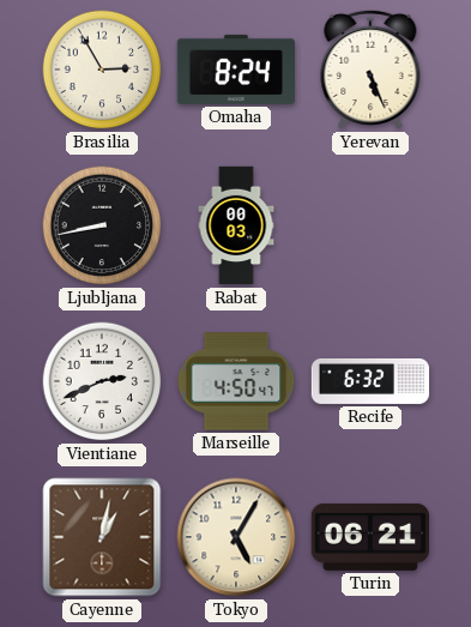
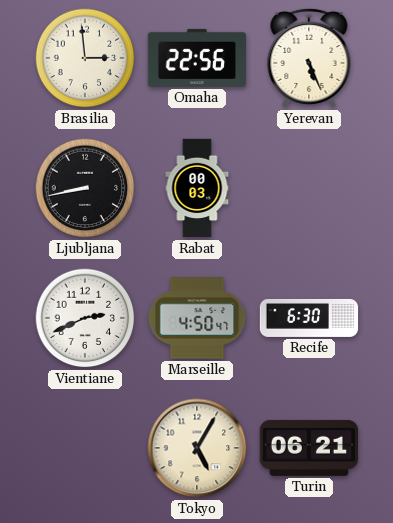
Brasilia: 2:55 -> 2:59
Omaha: 8:24 -> 22:56
Recife: 6:32 -> 6:30
Cayenne: 1:02 -> none
